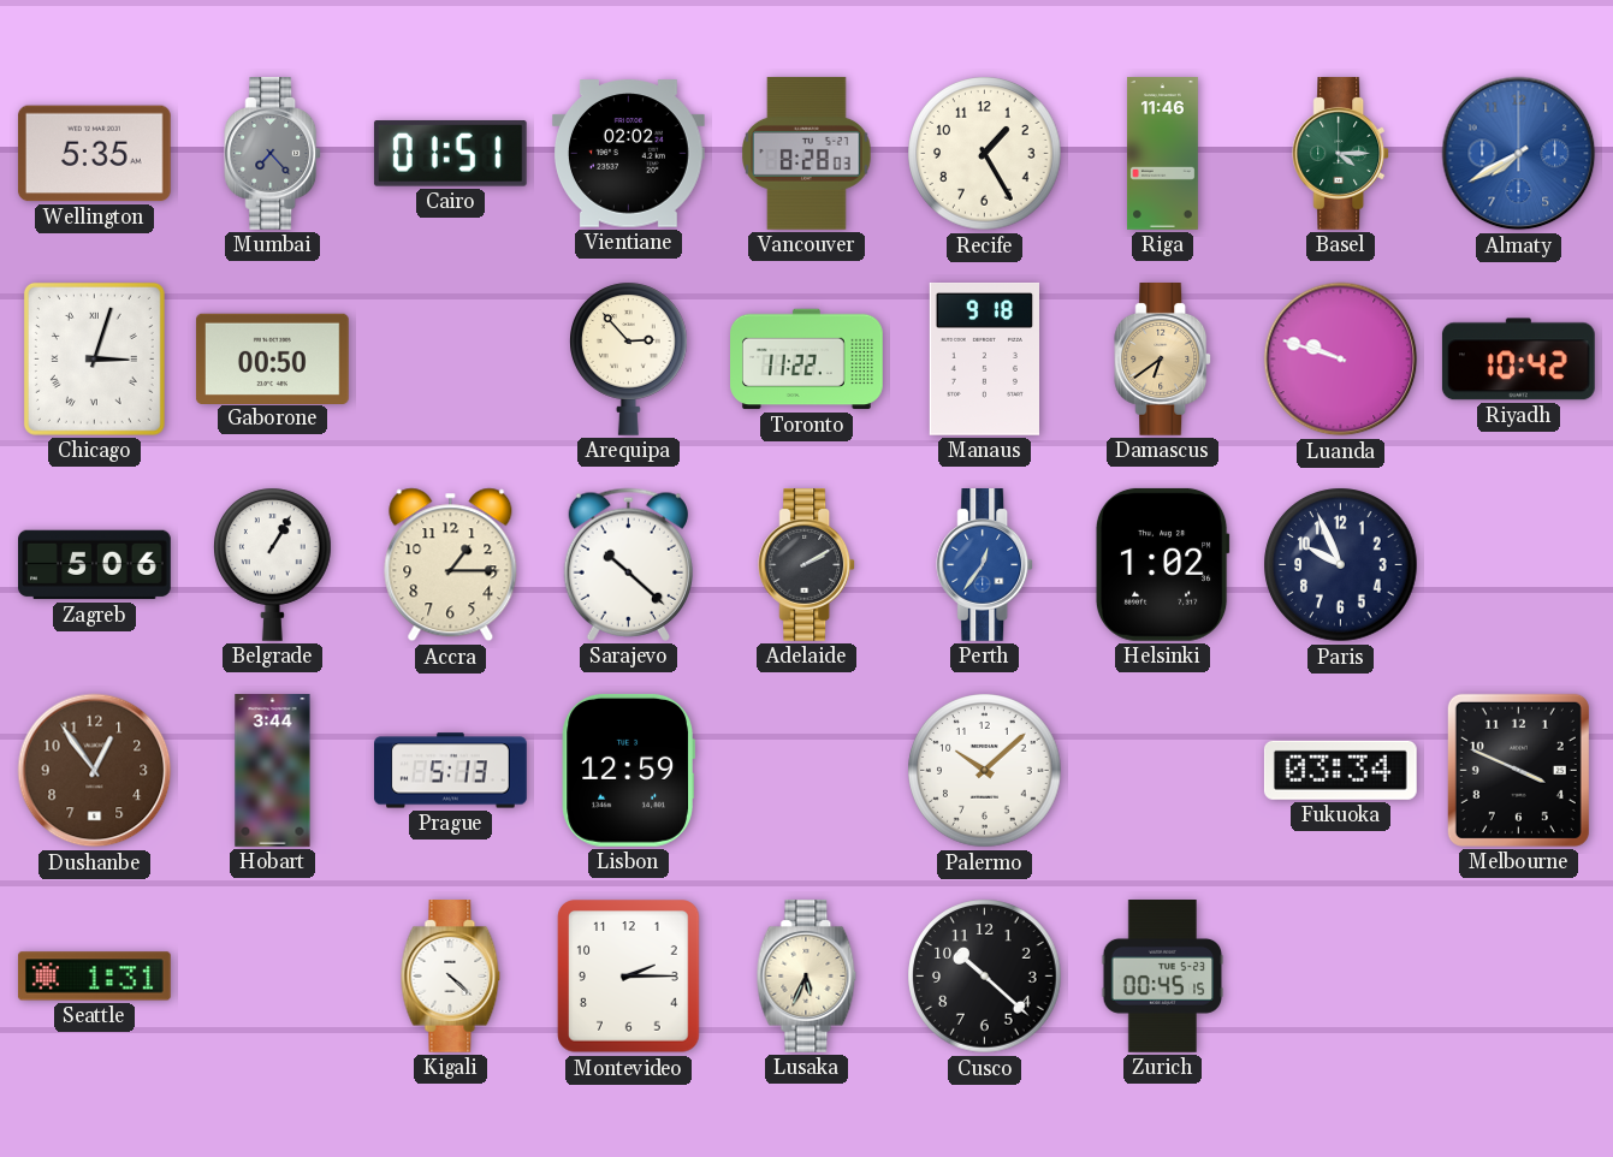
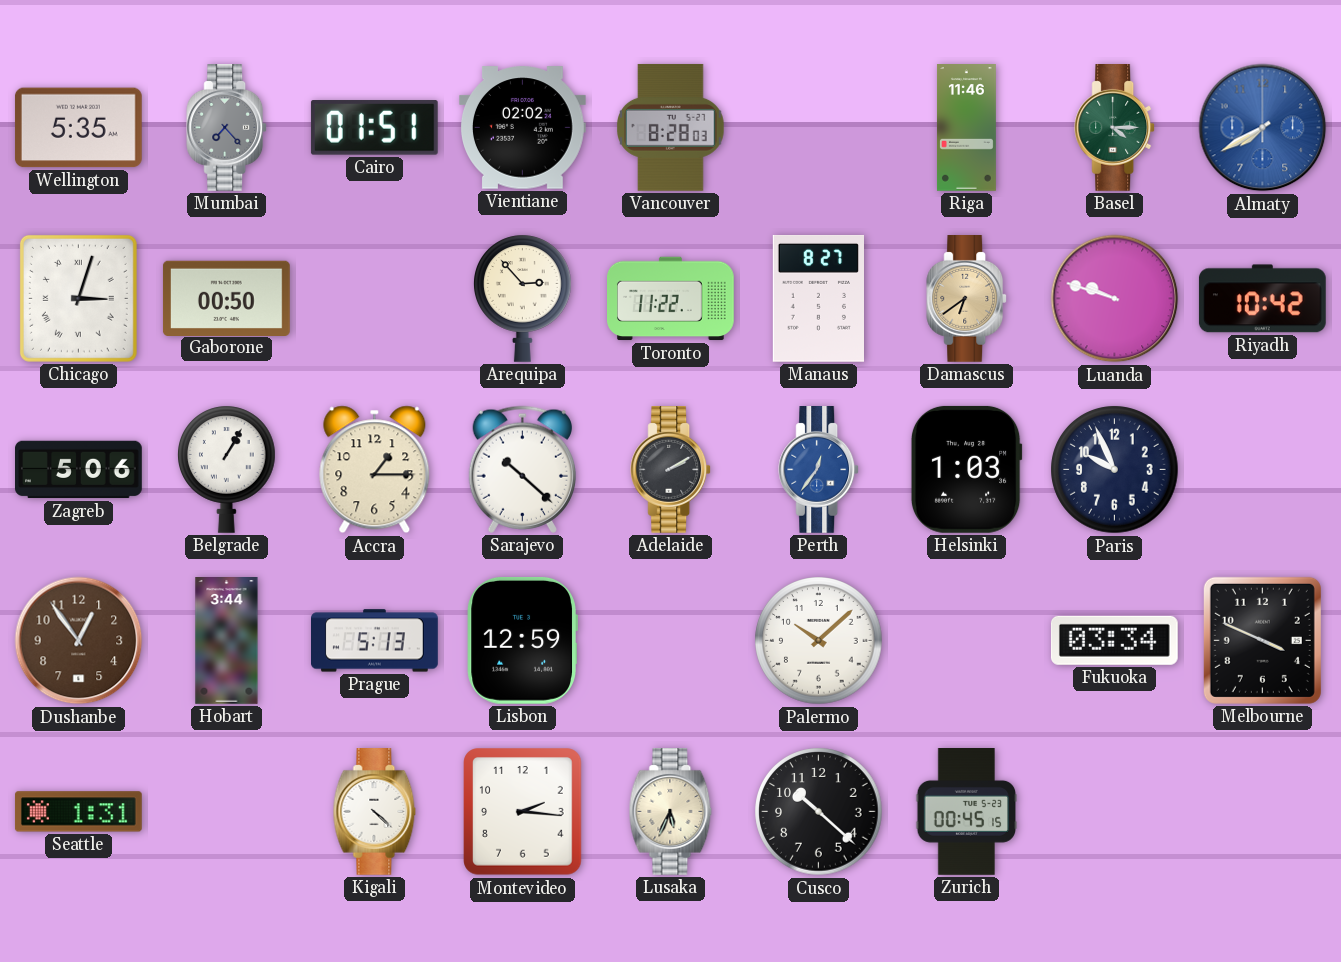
Recife: 1:25 -> none
Manaus: 9:18 -> 8:27
Helsinki: 1:02 -> 1:03
Montevideo: 2:15 -> 2:16
